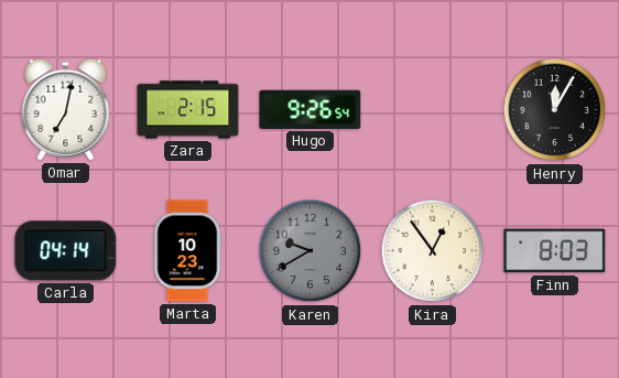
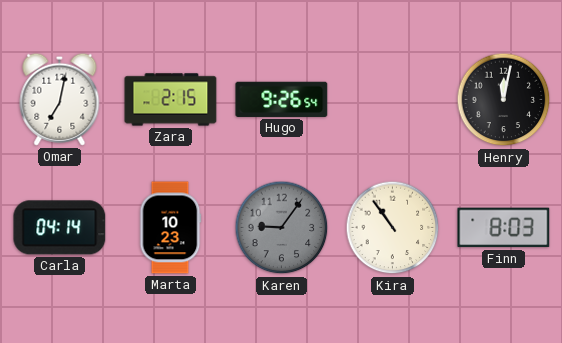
Henry: 12:05 -> 12:02
Karen: 9:40 -> 9:06
Kira: 12:54 -> 10:54
